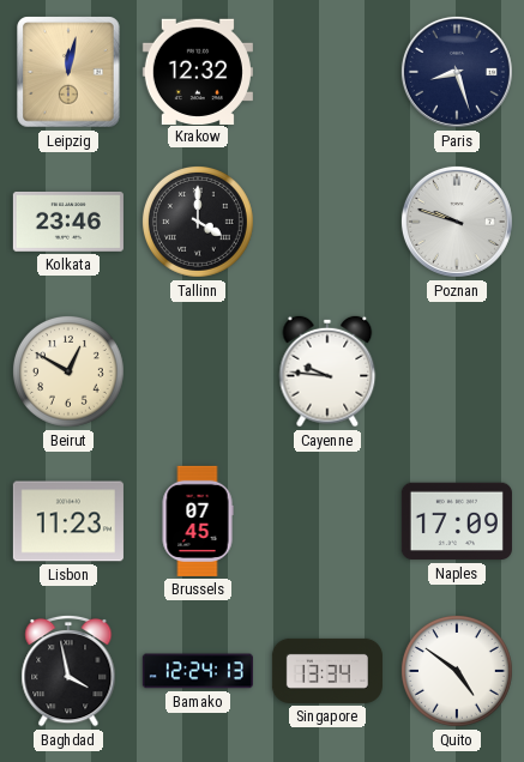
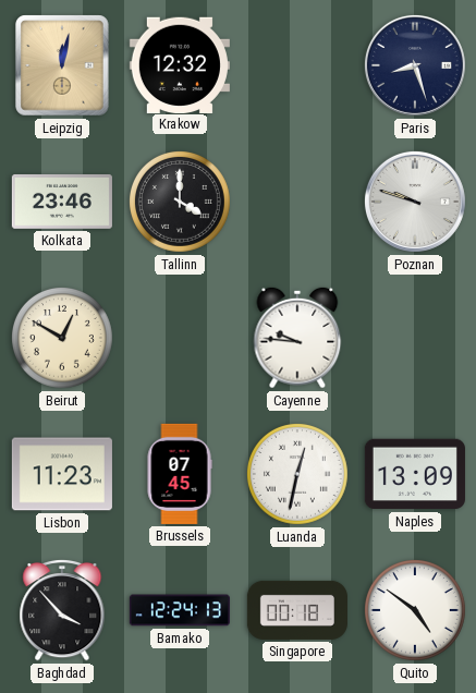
Luanda: none -> 12:32
Naples: 17:09 -> 13:09
Baghdad: 3:58 -> 3:53
Singapore: 13:34 -> 00:18
